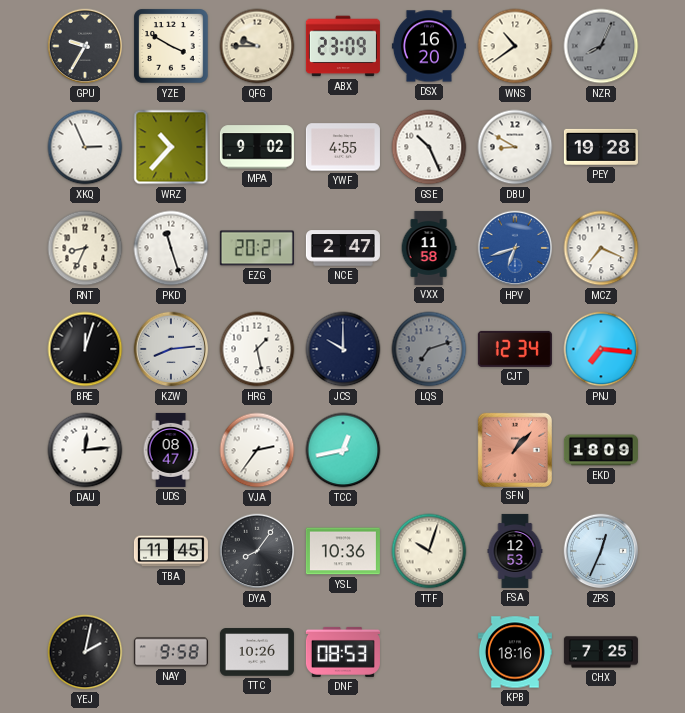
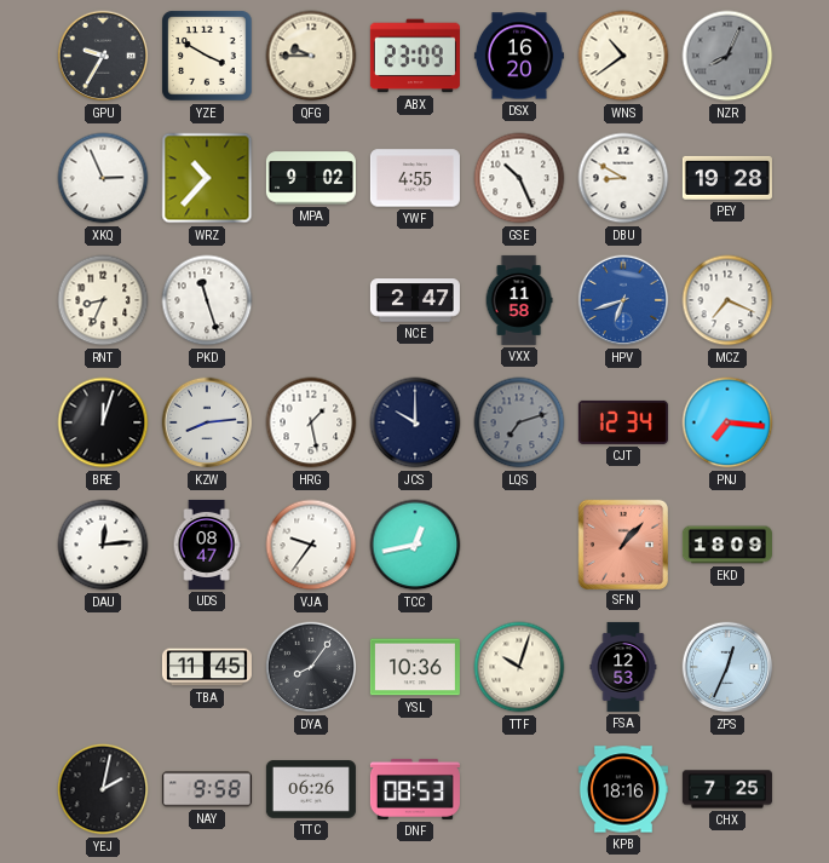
EZG: 20:21 -> none
VJA: 2:36 -> 9:36
TTC: 10:26 -> 06:26
